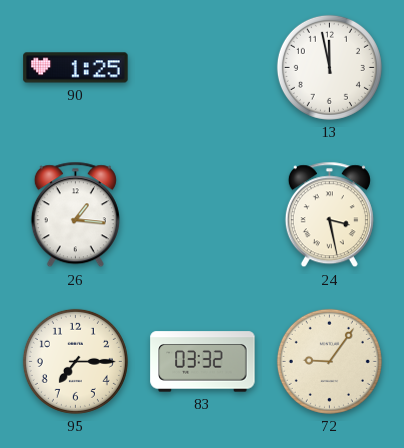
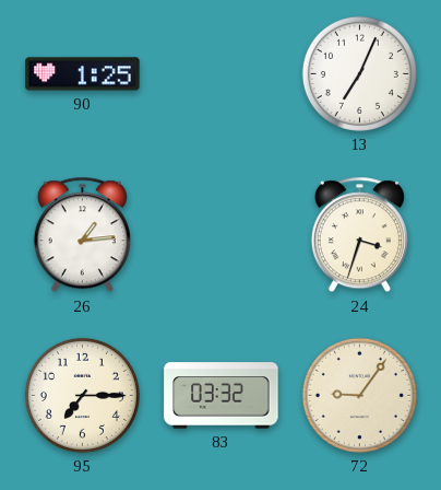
13: 11:58 -> 7:04
26: 1:16 -> 1:14
24: 3:28 -> 3:33
